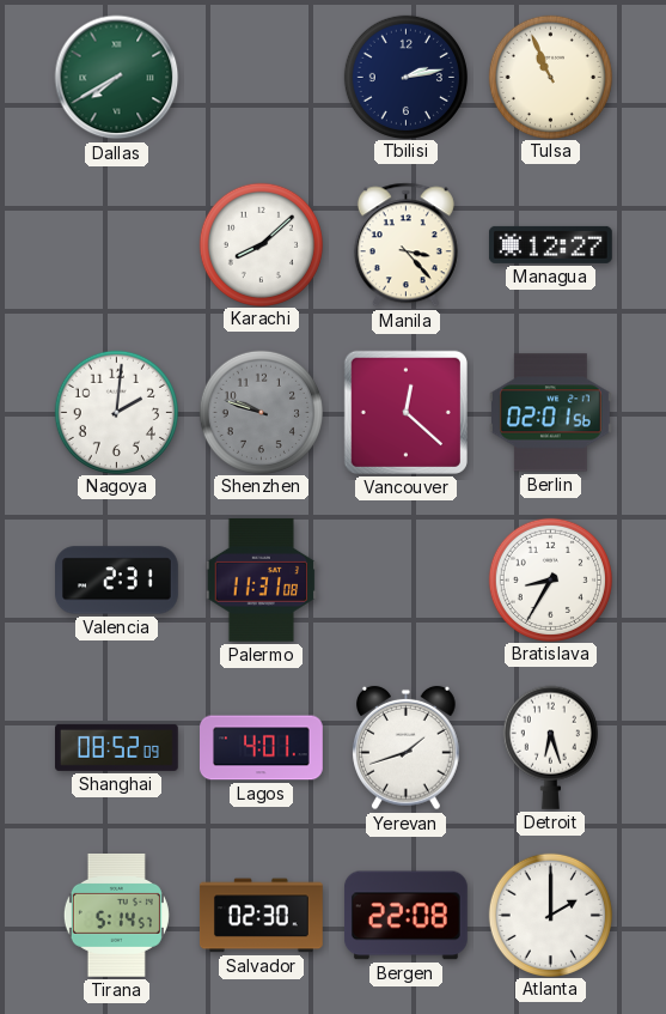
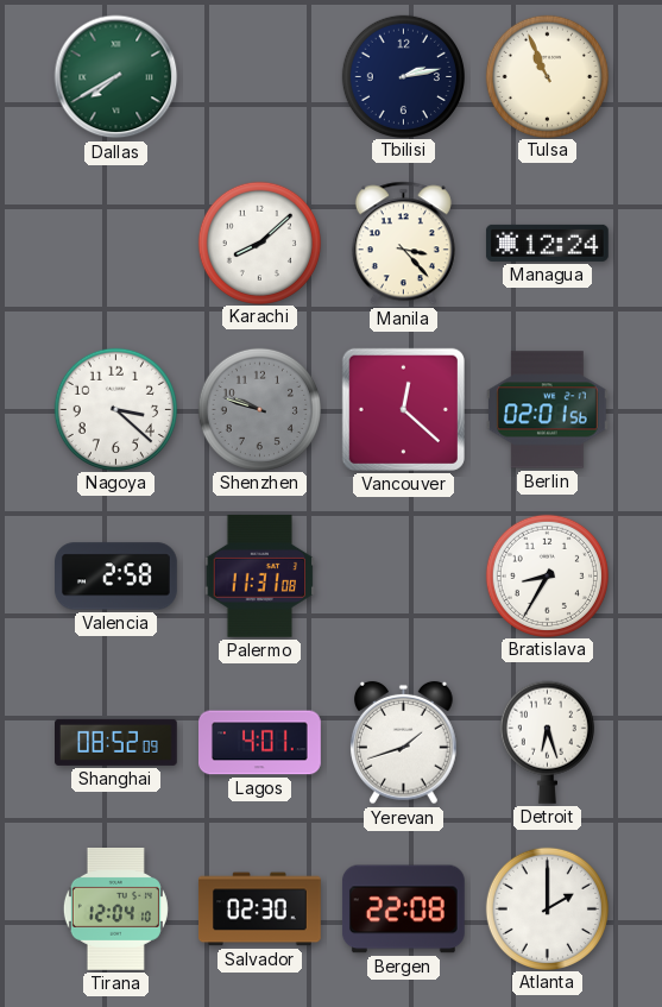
Managua: 12:27 -> 12:24
Nagoya: 2:01 -> 3:22
Valencia: 2:31 -> 2:58
Tirana: 5:14 -> 12:04
